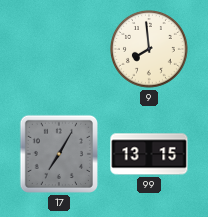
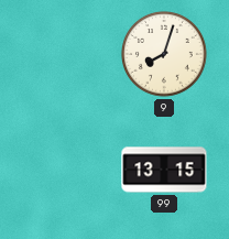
9: 7:59 -> 8:03
17: 7:05 -> none
